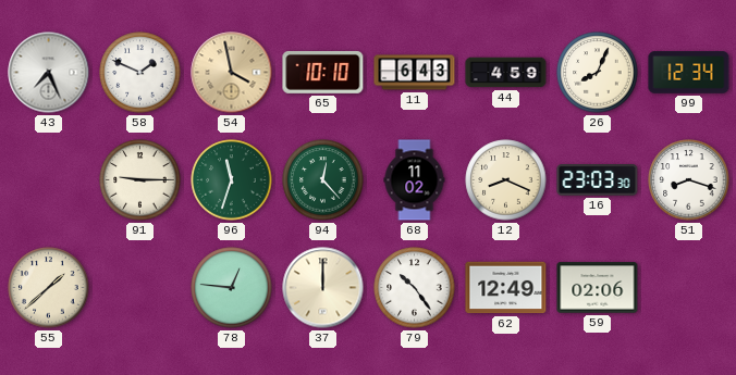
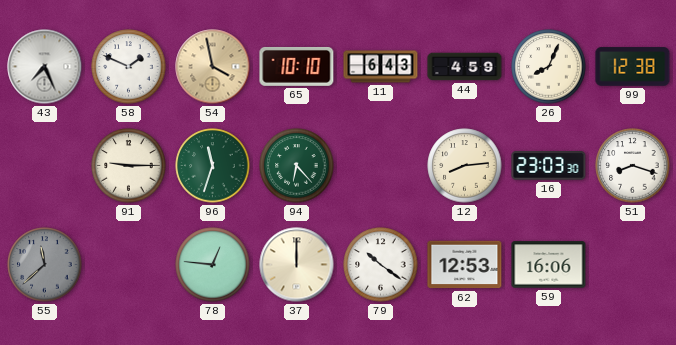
99: 12:34 -> 12:38
94: 12:23 -> 6:23
68: 11:02 -> none
12: 8:19 -> 8:14
55: 1:38 -> 11:38
55 dial: cream -> grey
79: 10:24 -> 10:21
62: 12:49 -> 12:53
59: 02:06 -> 16:06
